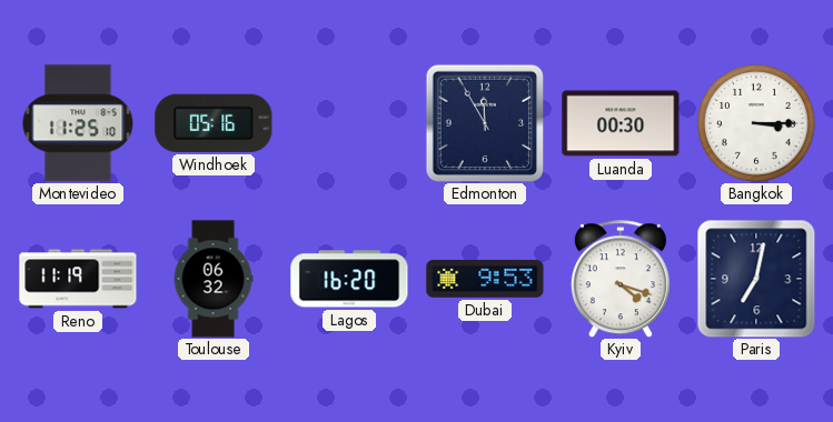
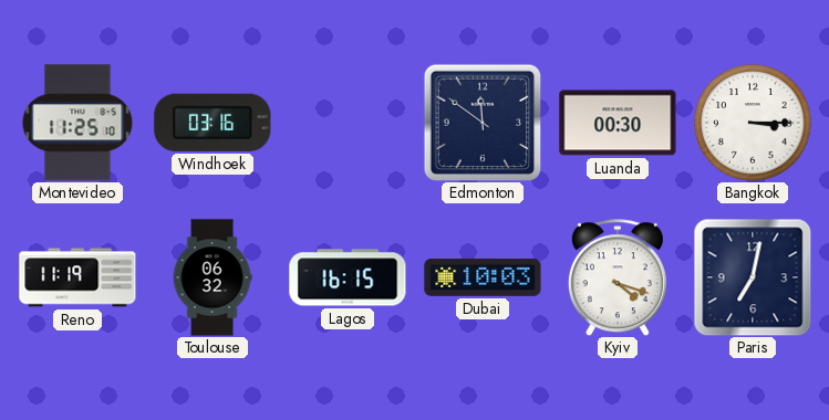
Windhoek: 05:16 -> 03:16
Edmonton: 11:55 -> 11:51
Lagos: 16:20 -> 16:15
Dubai: 9:53 -> 10:03
